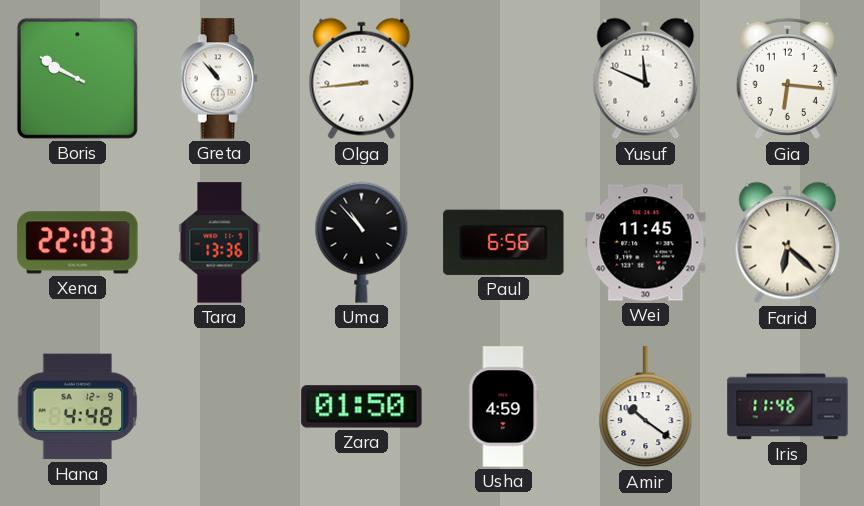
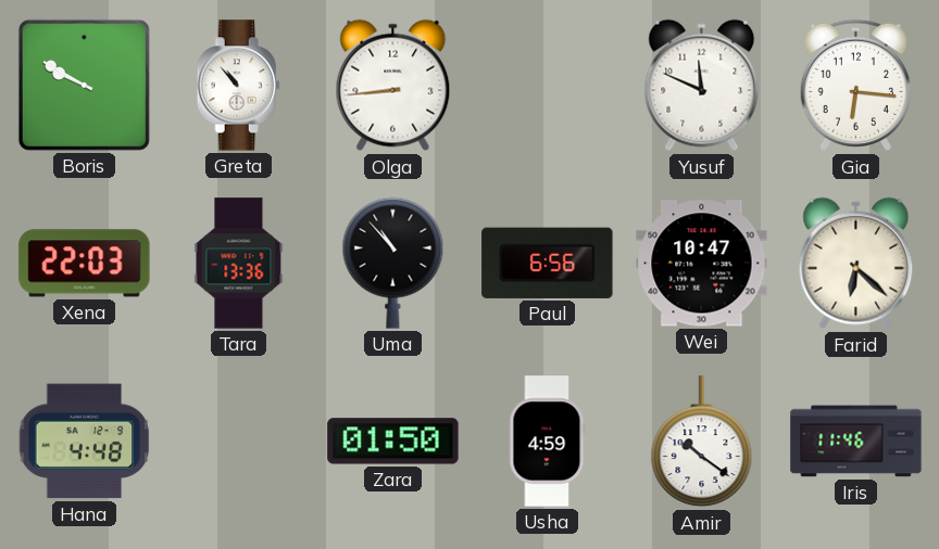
Wei: 11:45 -> 10:47
